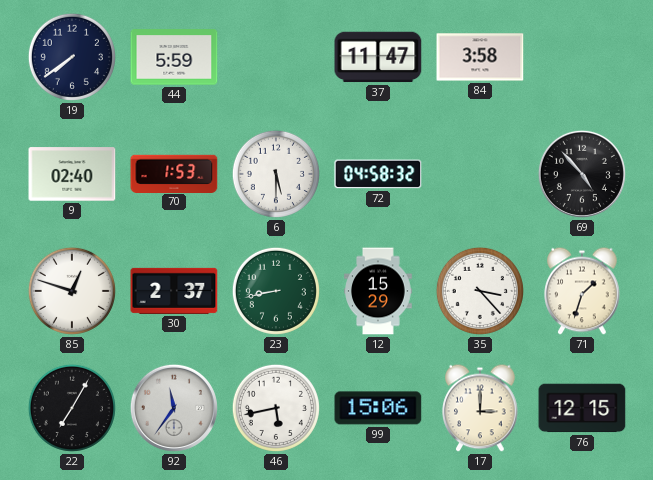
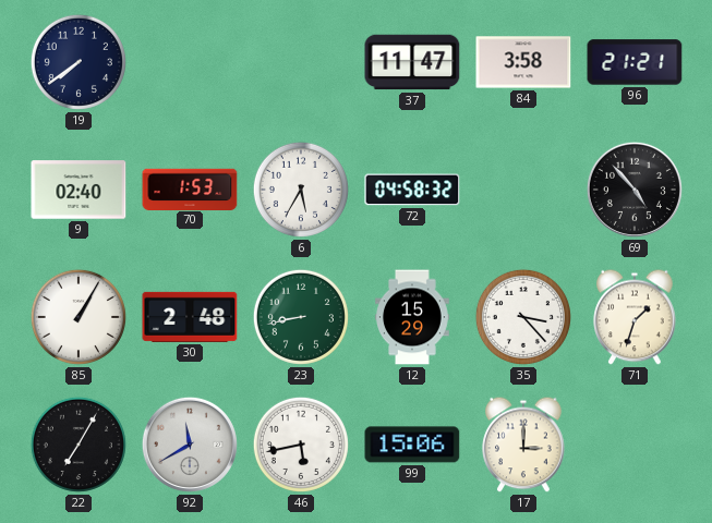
44: 5:59 -> none
96: none -> 21:21
6: 5:30 -> 5:35
85: 12:48 -> 1:05
30: 2:37 -> 2:48
92: 11:36 -> 11:40
76: 12:15 -> none
